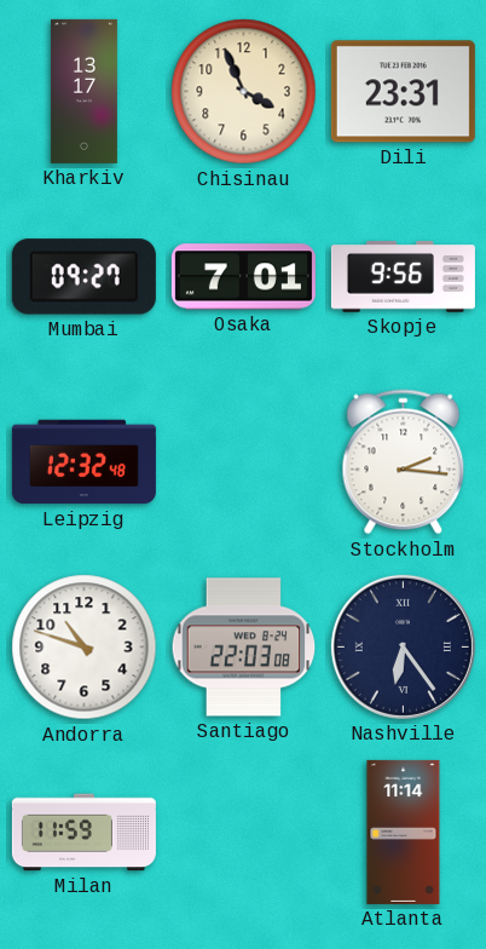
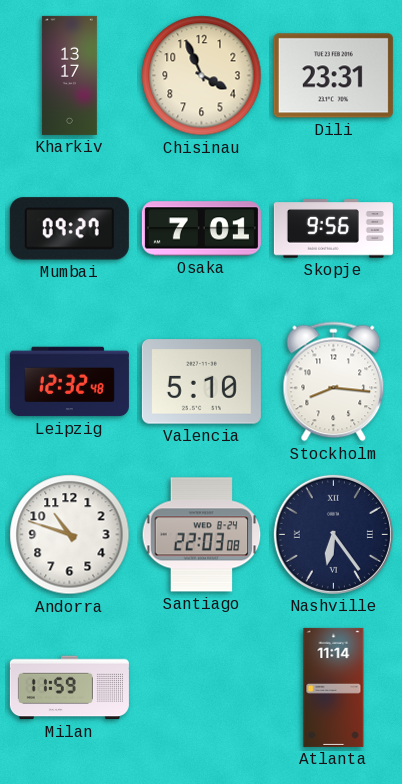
Valencia: none -> 5:10
Stockholm: 2:16 -> 8:16
